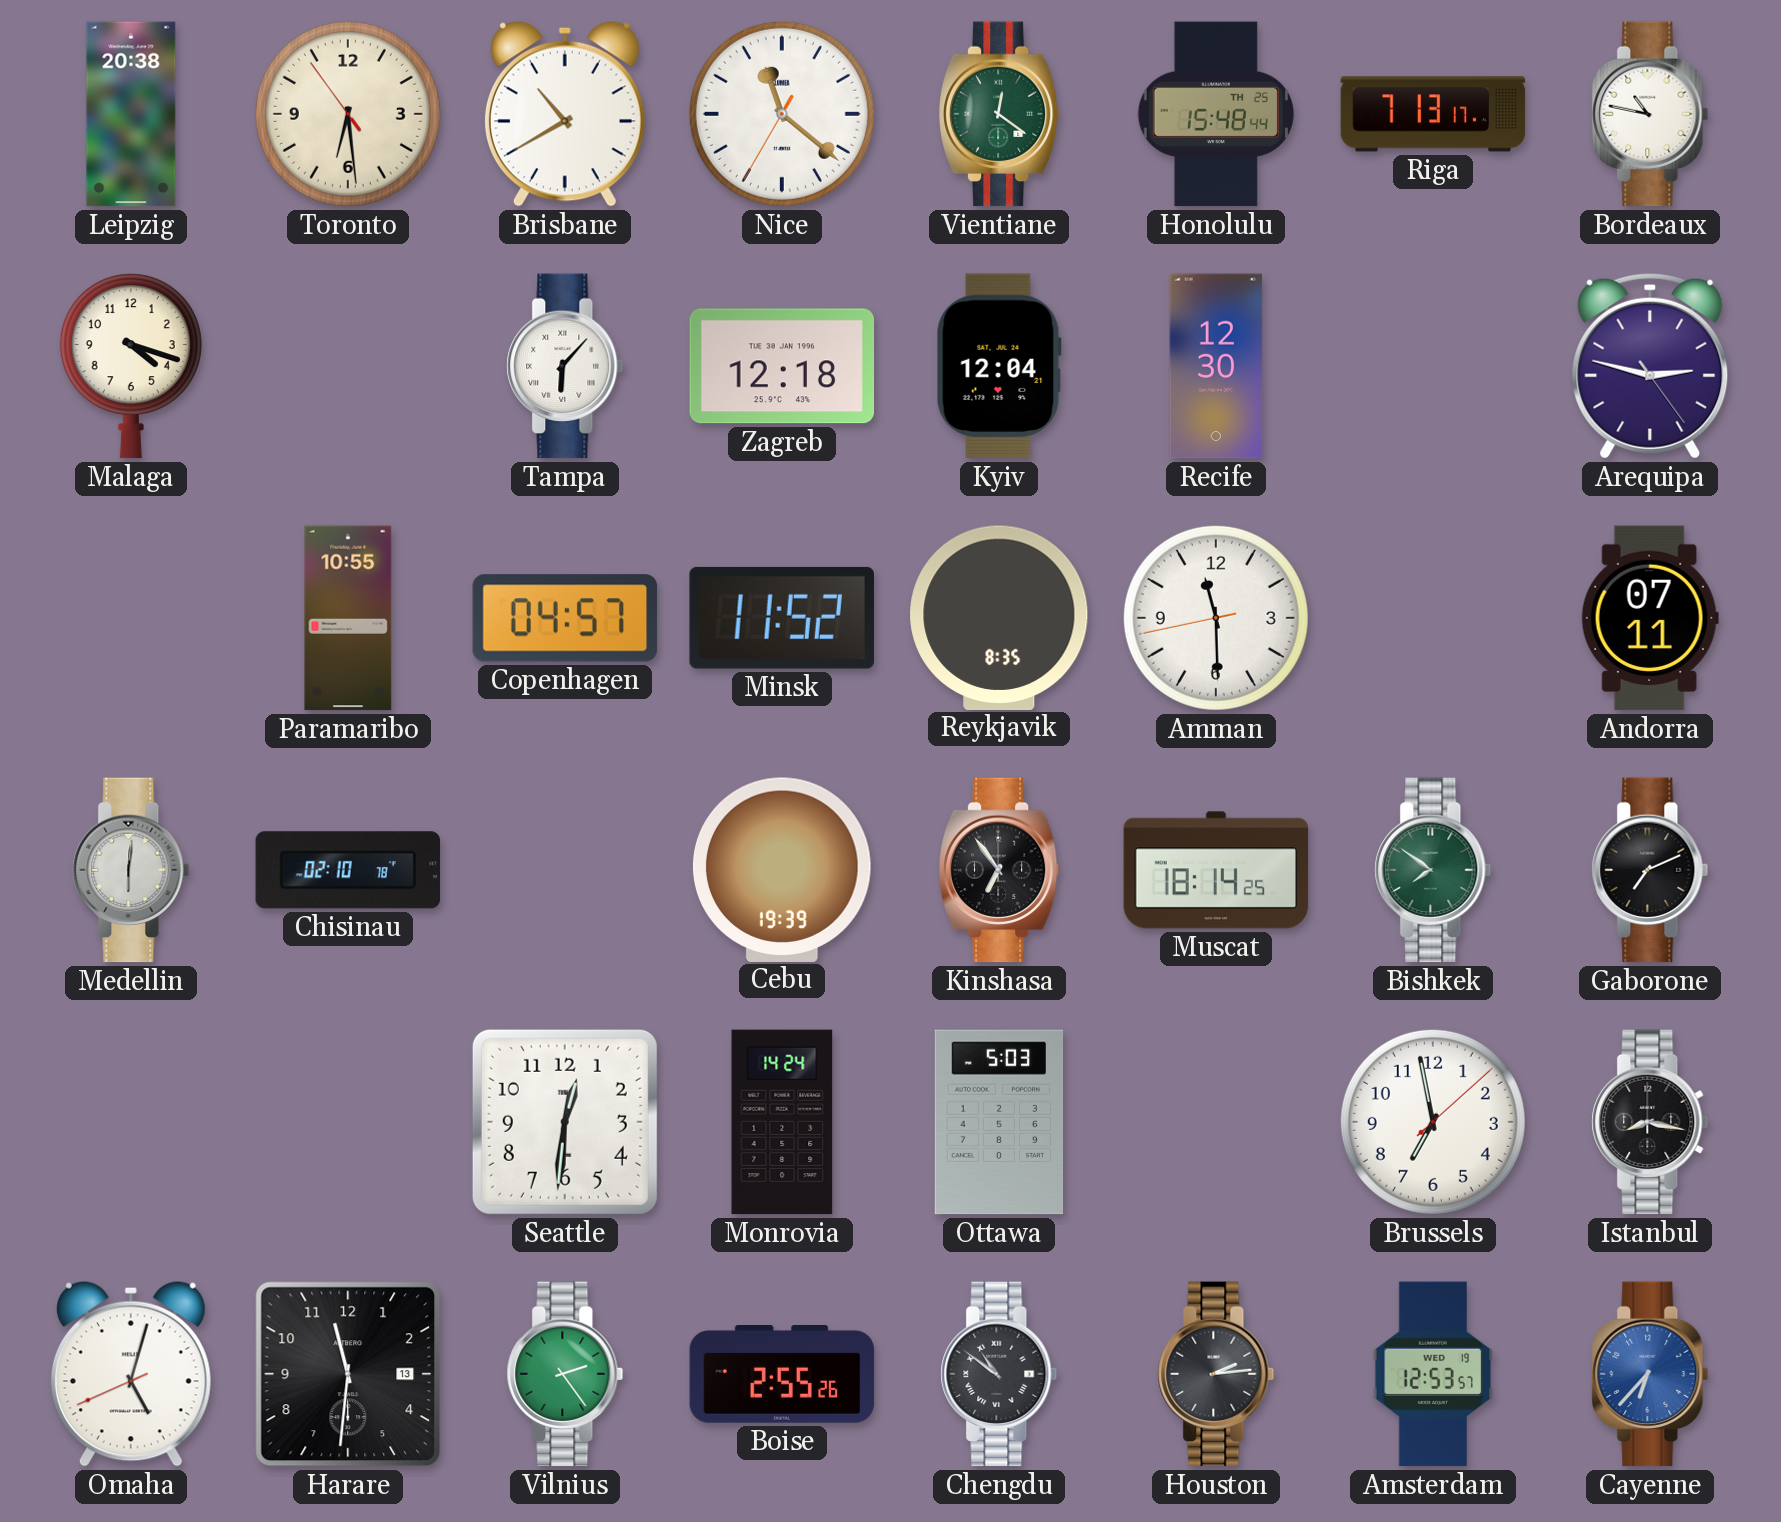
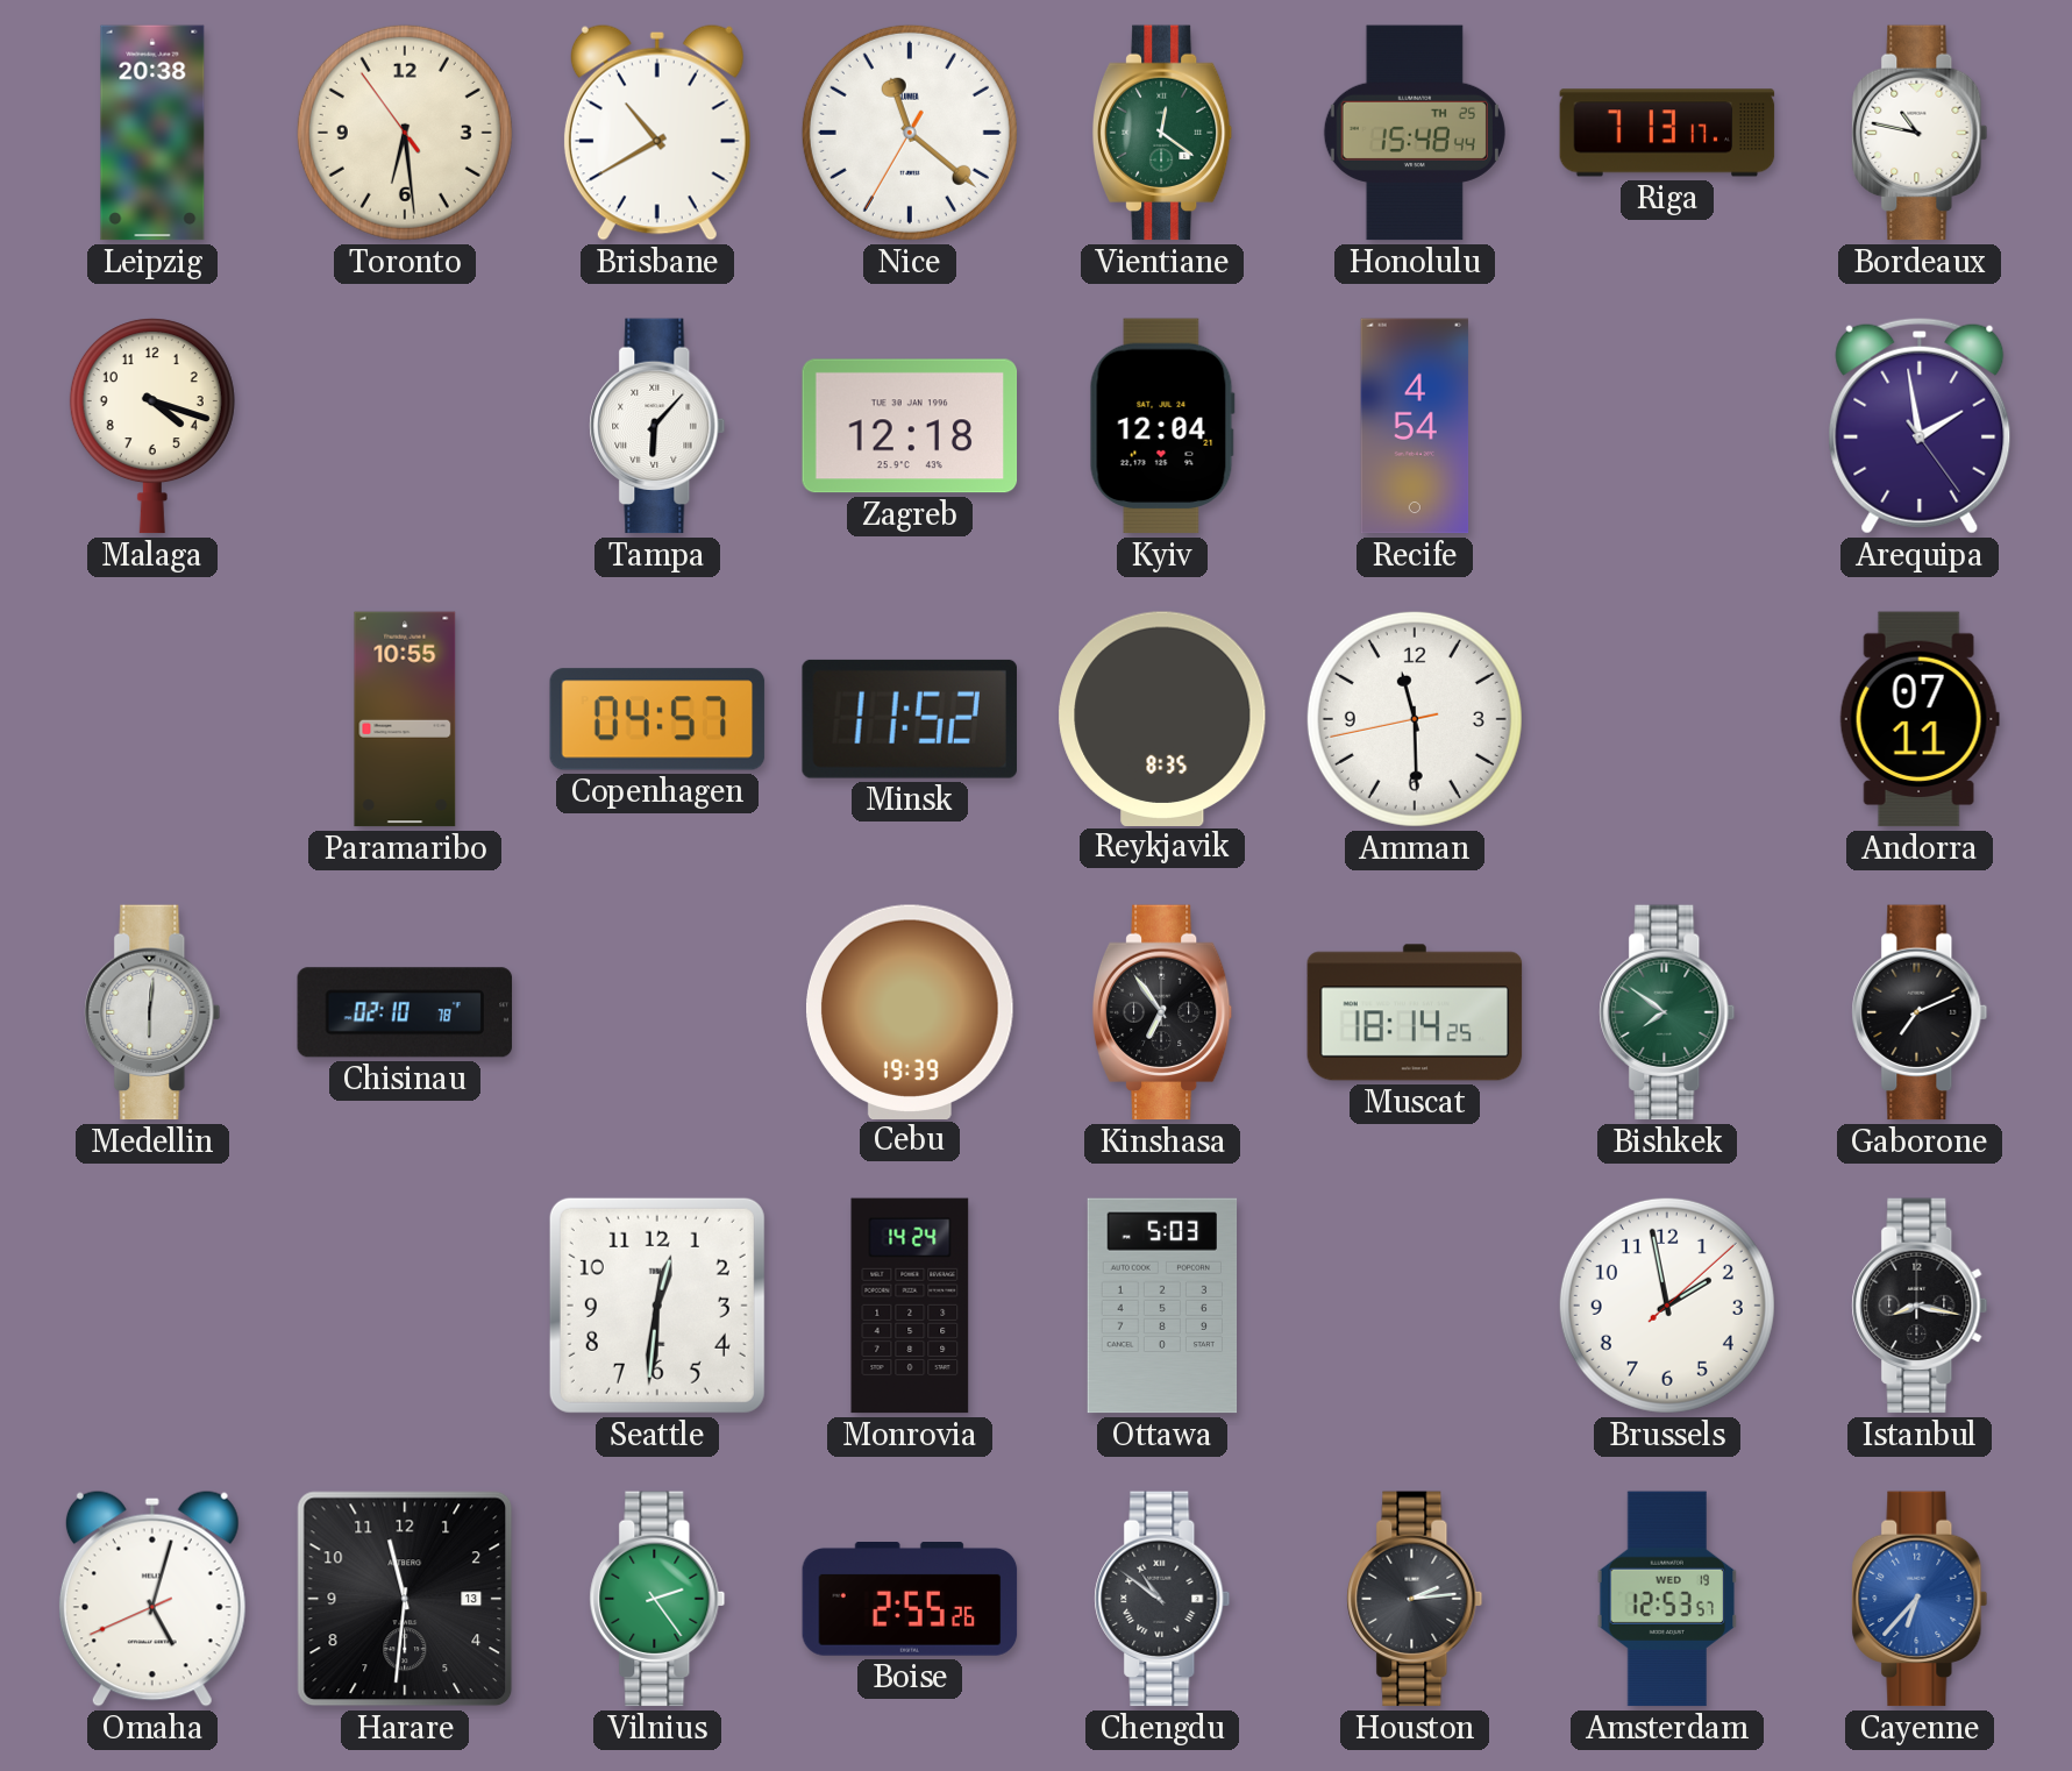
Recife: 12:30 -> 4:54
Arequipa: 2:47 -> 1:58
Brussels: 6:58 -> 1:58
